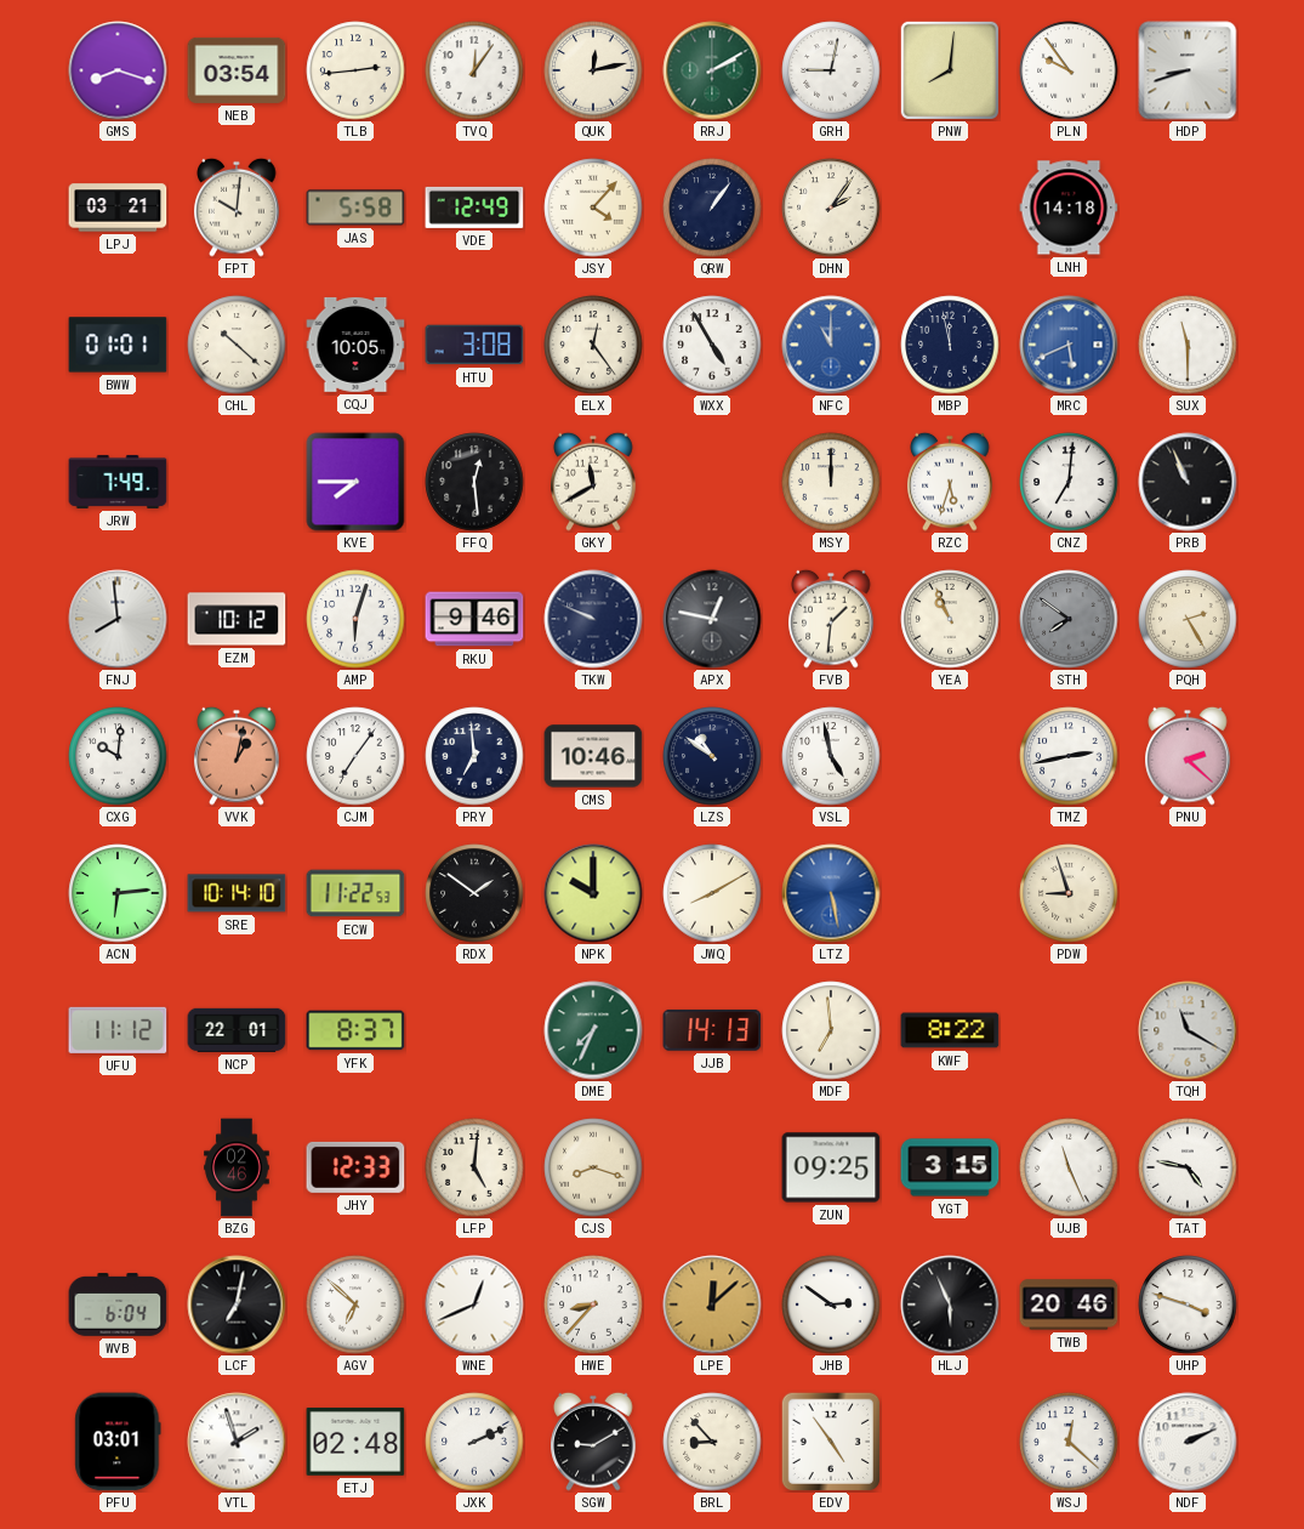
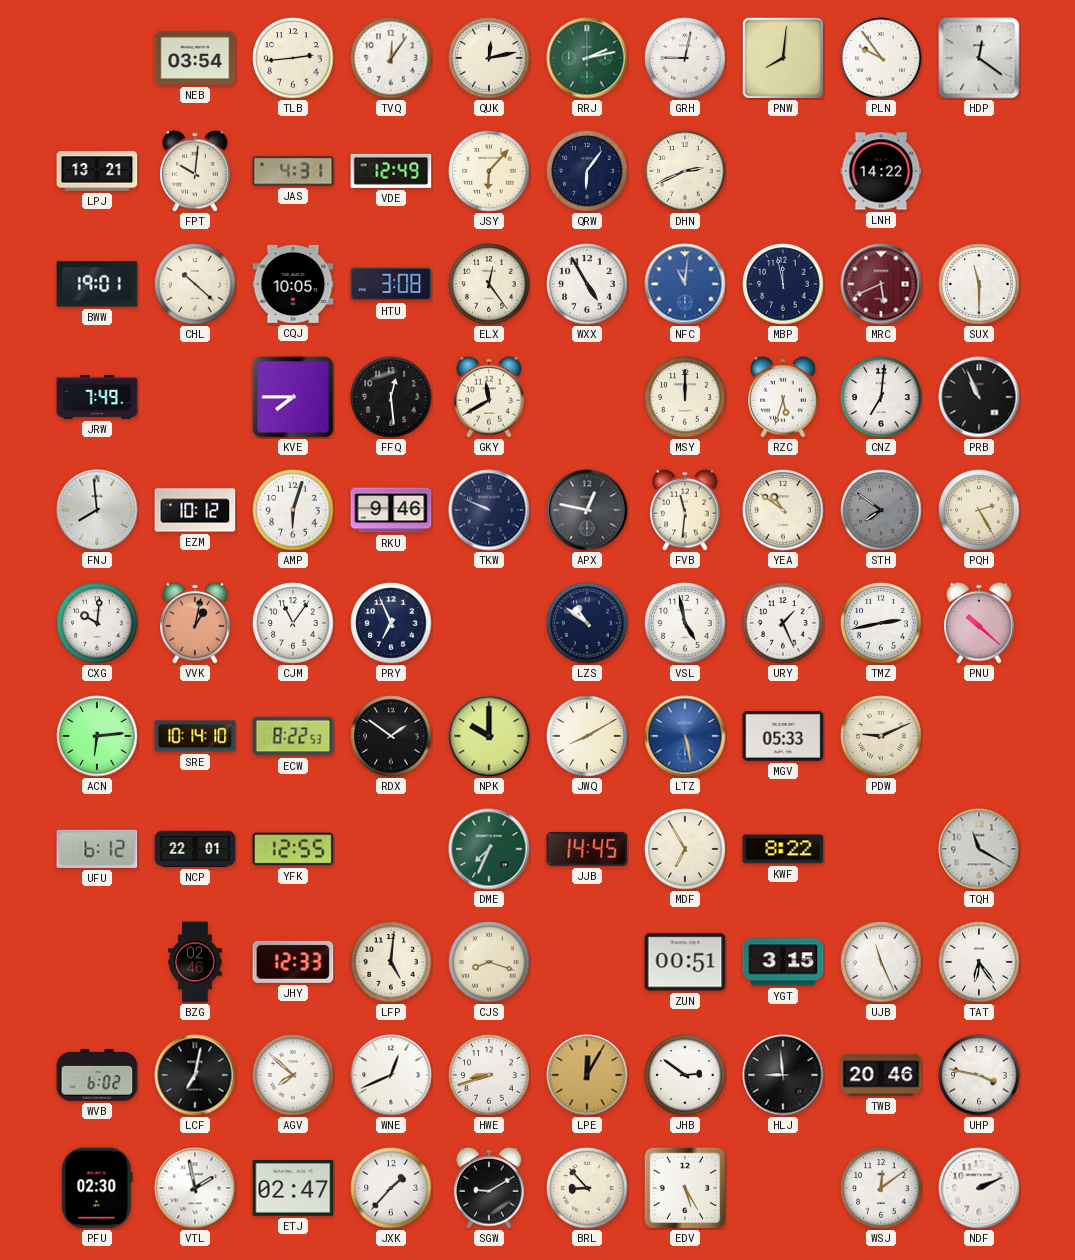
GMS: 8:18 -> none
RRJ: 2:10 -> 2:13
HDP: 8:42 -> 12:21
LPJ: 03:21 -> 13:21
JAS: 5:58 -> 4:31
JSY: 4:07 -> 6:07
QRW: 1:06 -> 6:06
DHN: 2:06 -> 2:41
LNH: 14:18 -> 14:22
BWW: 01:01 -> 19:01
NFC: 11:00 -> 11:01
MRC dial: blue -> burgundy
FVB: 1:31 -> 11:31
YEA: 10:56 -> 10:51
CJM: 7:06 -> 11:06
PRY: 6:59 -> 6:56
CMS: 10:46 -> none
URY: none -> 1:26
PNU: 2:22 -> 10:22
ECW: 11:22 -> 8:22
MGV: none -> 05:33
PDW: 8:57 -> 9:11
UFU: 11:12 -> 6:12
YFK: 8:37 -> 12:55
JJB: 14:13 -> 14:45
MDF: 6:59 -> 6:55
ZUN: 09:25 -> 00:51
TAT: 4:47 -> 6:24
WVB: 6:04 -> 6:02
AGV: 6:52 -> 7:52
HWE: 8:37 -> 8:42
LPE: 12:08 -> 12:05
HLJ: 5:56 -> 8:59
UHP: 3:48 -> 3:47
PFU: 03:01 -> 02:30
VTL: 1:57 -> 1:58
ETJ: 02:48 -> 02:47
JXK: 2:11 -> 1:37
EDV: 4:54 -> 5:25
WSJ: 12:22 -> 12:09
